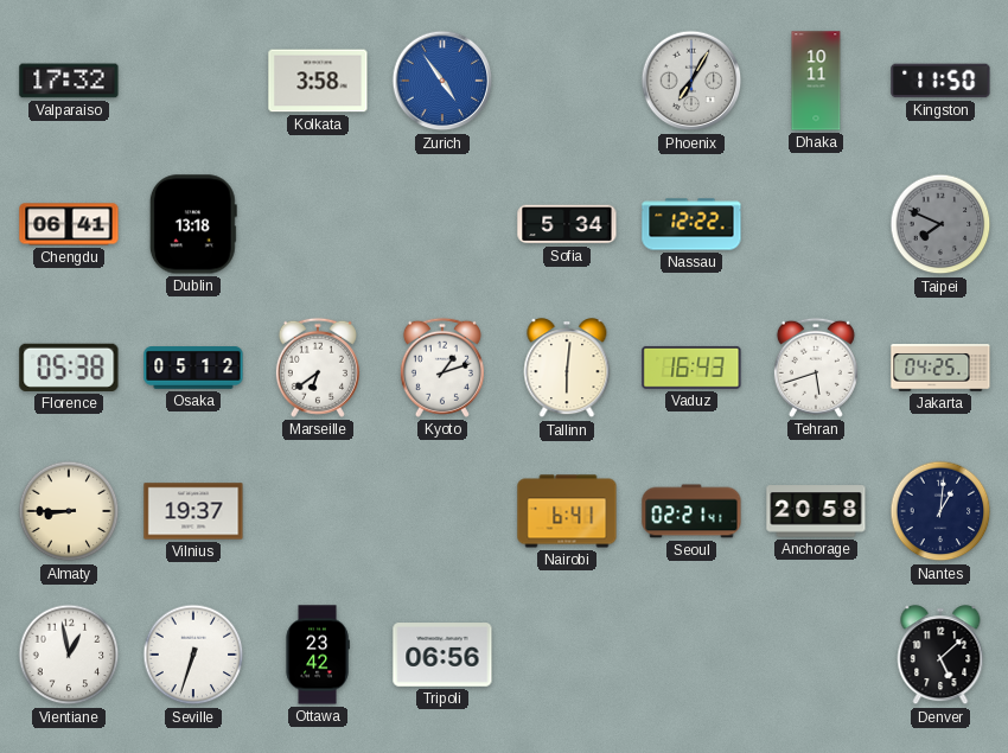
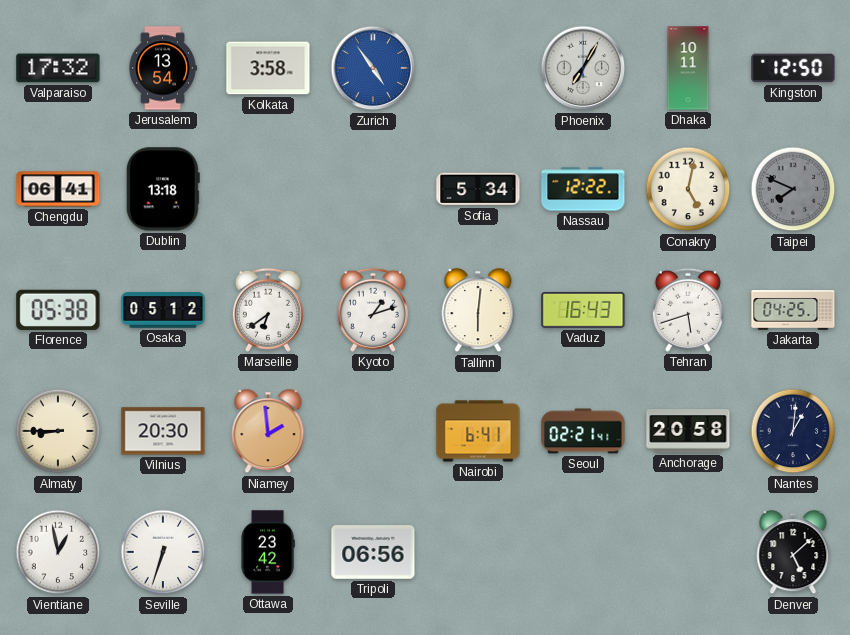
Jerusalem: none -> 13:54
Kingston: 11:50 -> 12:50
Conakry: none -> 5:02
Vilnius: 19:37 -> 20:30
Niamey: none -> 1:59
